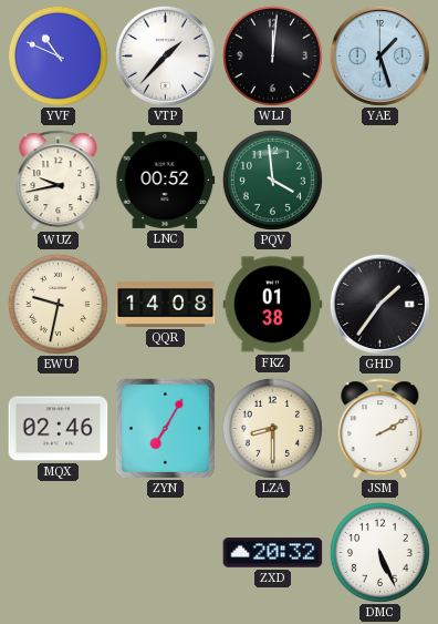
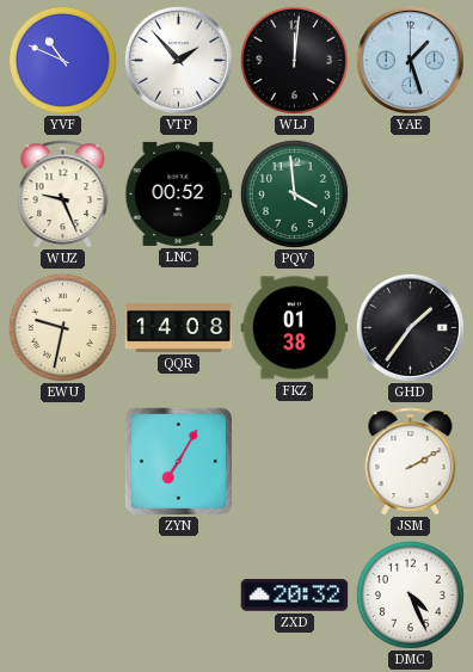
VTP: 1:37 -> 1:53
WUZ: 9:43 -> 9:26
MQX: 02:46 -> none
LZA: 8:30 -> none
DMC: 5:26 -> 4:26
